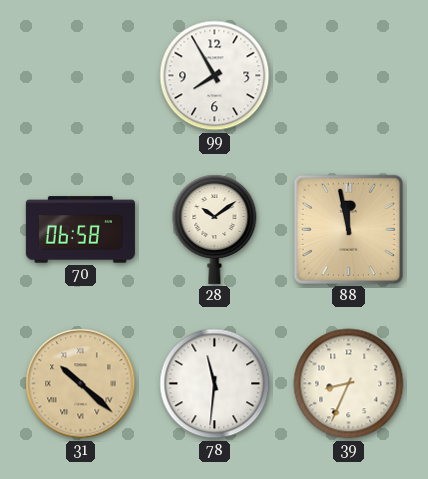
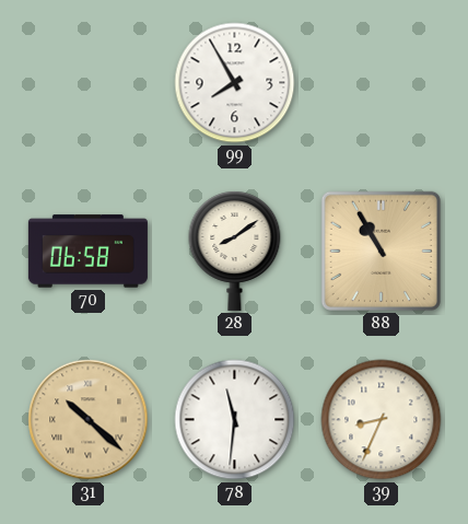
28: 10:09 -> 8:09
88: 11:58 -> 10:55
